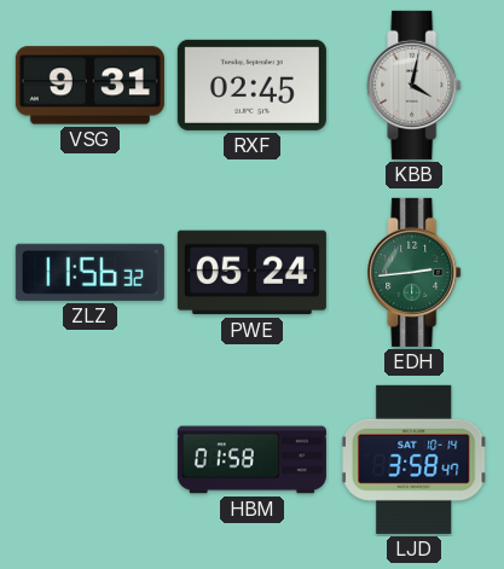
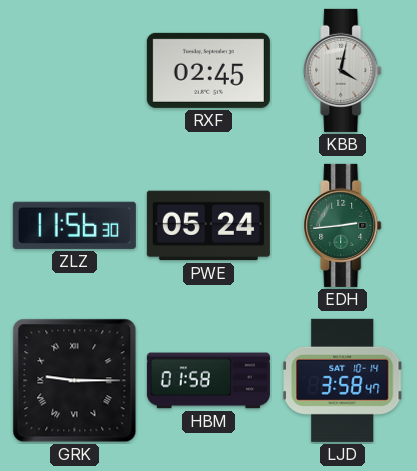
VSG: 9:31 -> none
ZLZ: 11:56:32 -> 11:56:30
GRK: none -> 9:15
